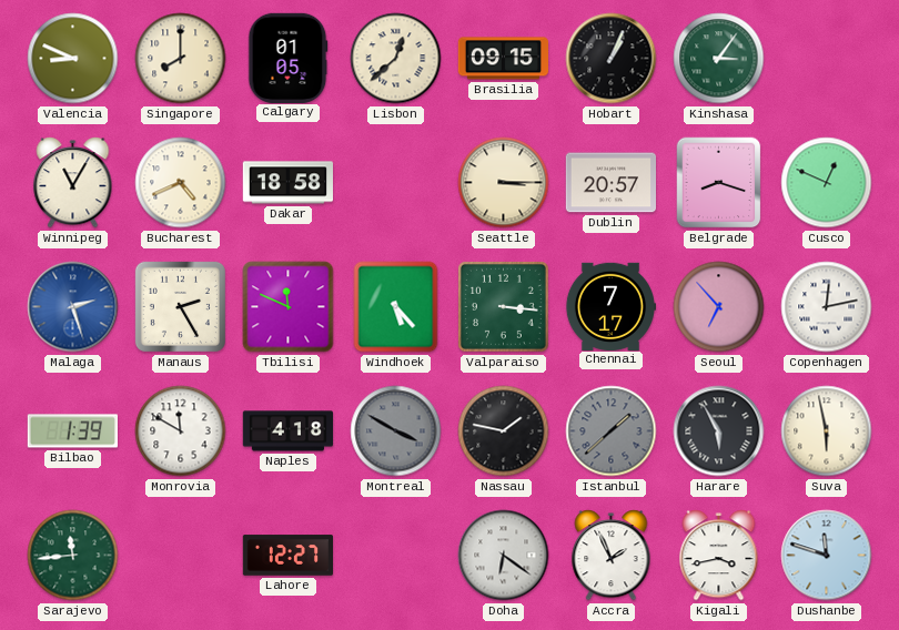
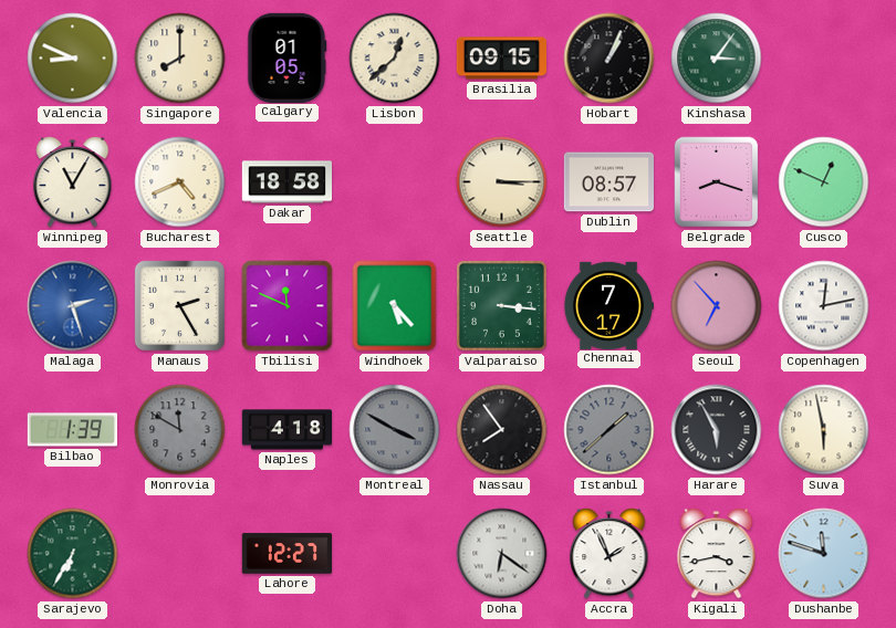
Dublin: 20:57 -> 08:57
Monrovia dial: white -> grey
Nassau: 1:47 -> 7:54
Sarajevo: 11:44 -> 6:35
